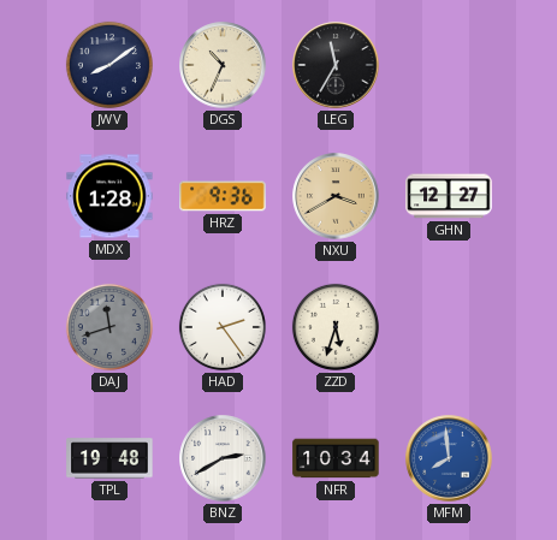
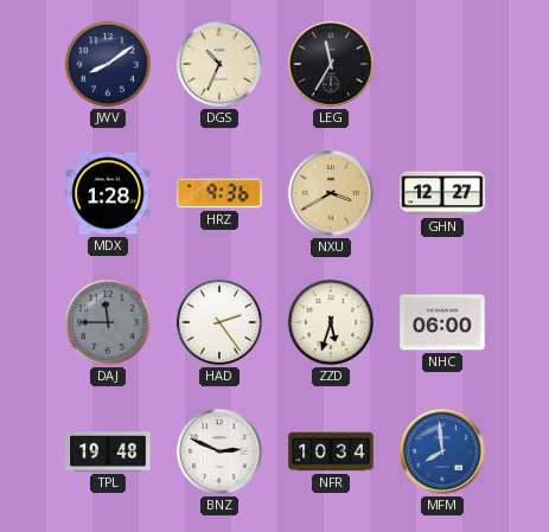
DAJ: 11:42 -> 11:45
NHC: none -> 06:00
BNZ: 2:40 -> 2:49
